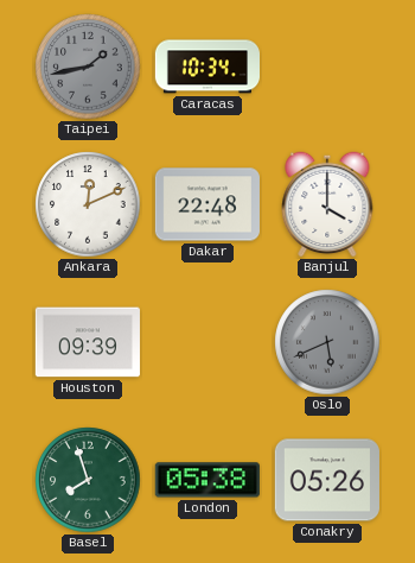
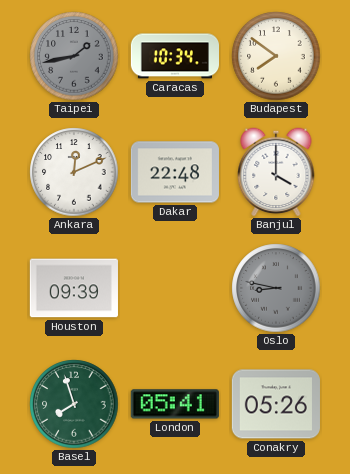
Budapest: none -> 7:51
Oslo: 5:41 -> 8:47
London: 05:38 -> 05:41
